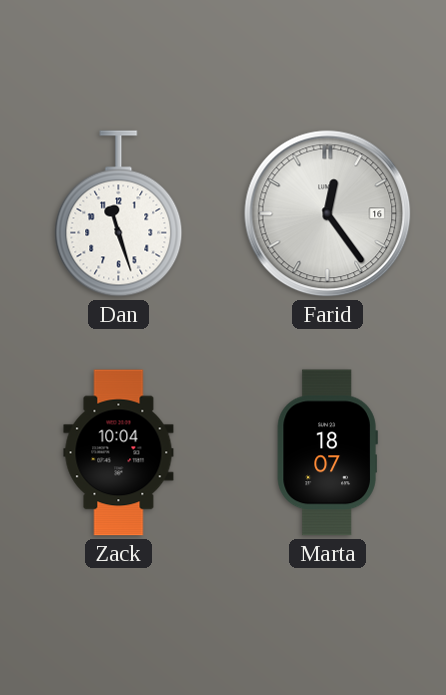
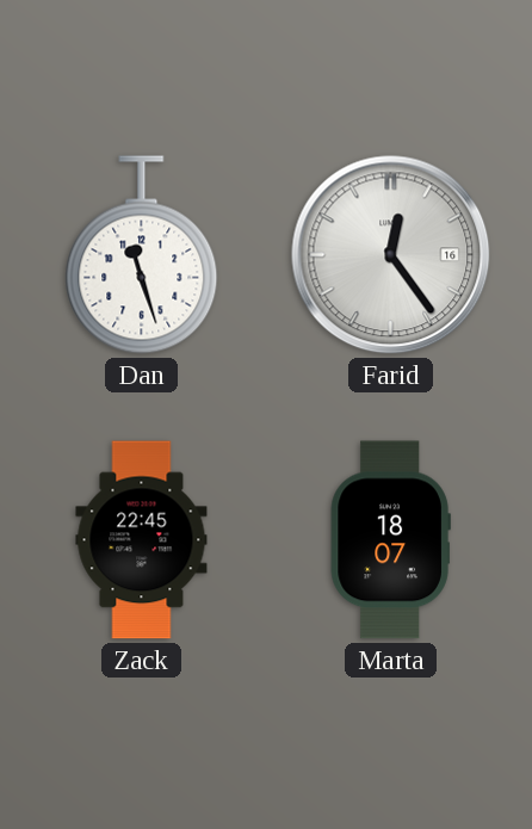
Zack: 10:04 -> 22:45
